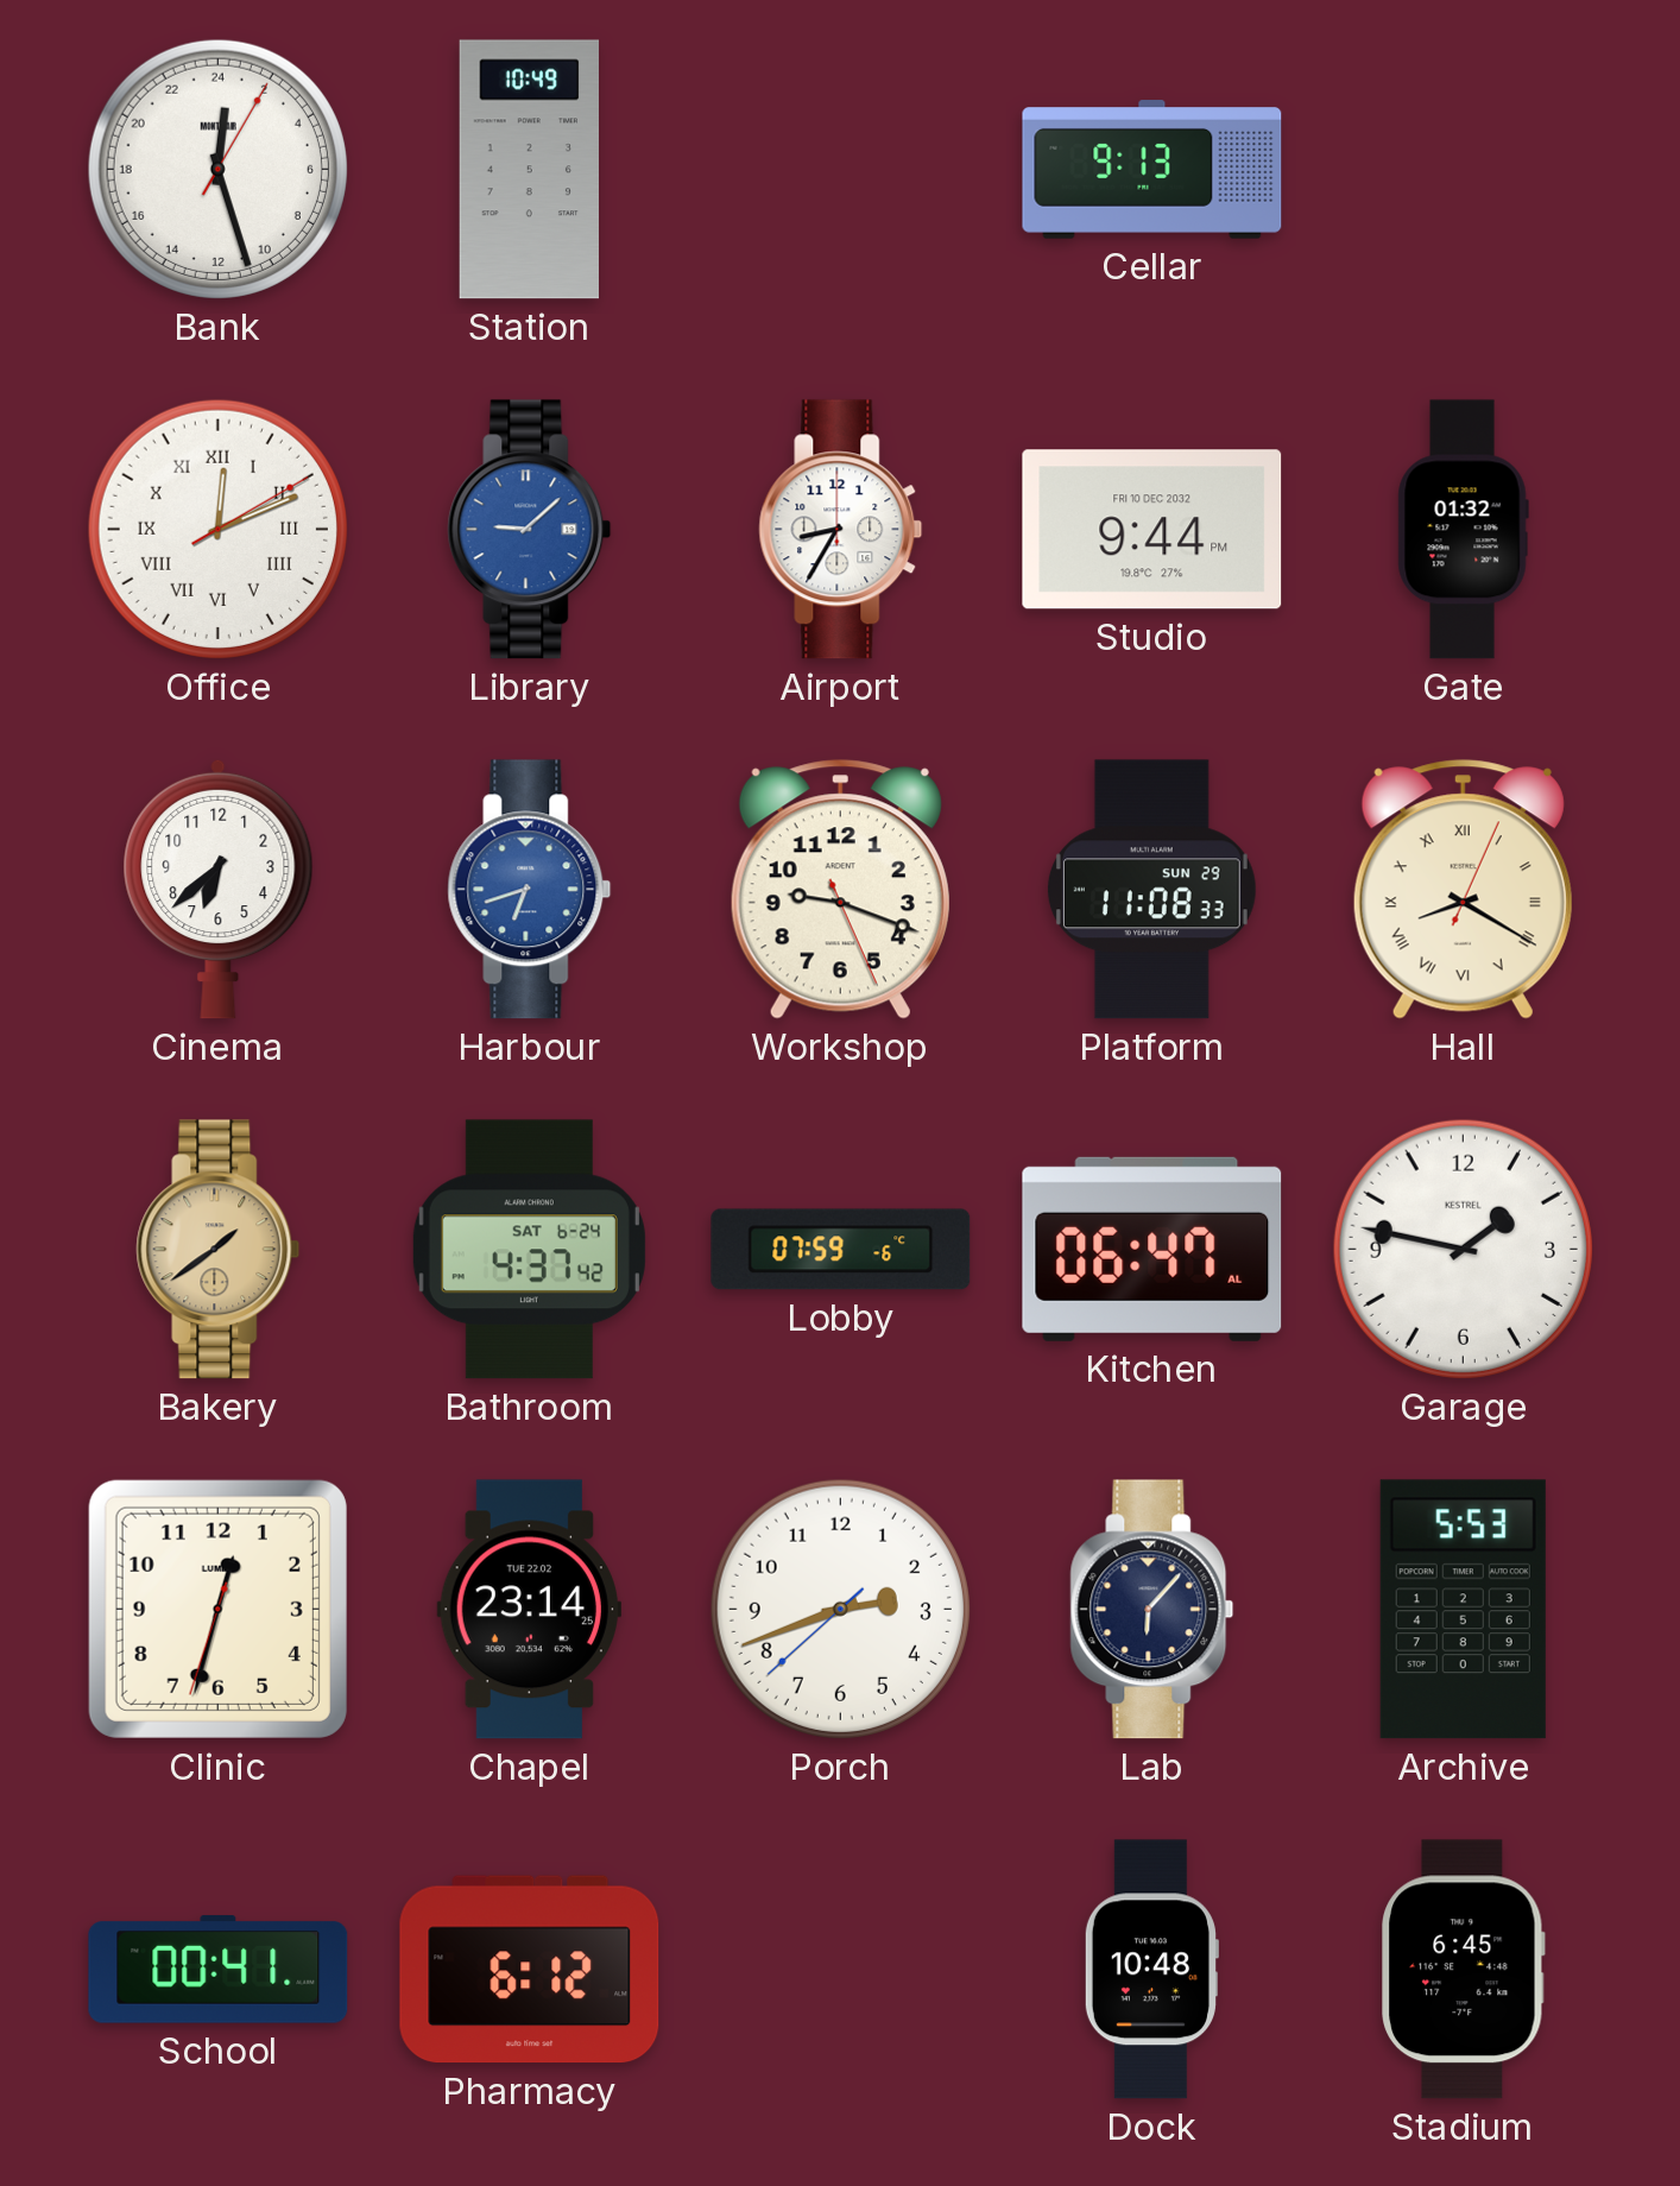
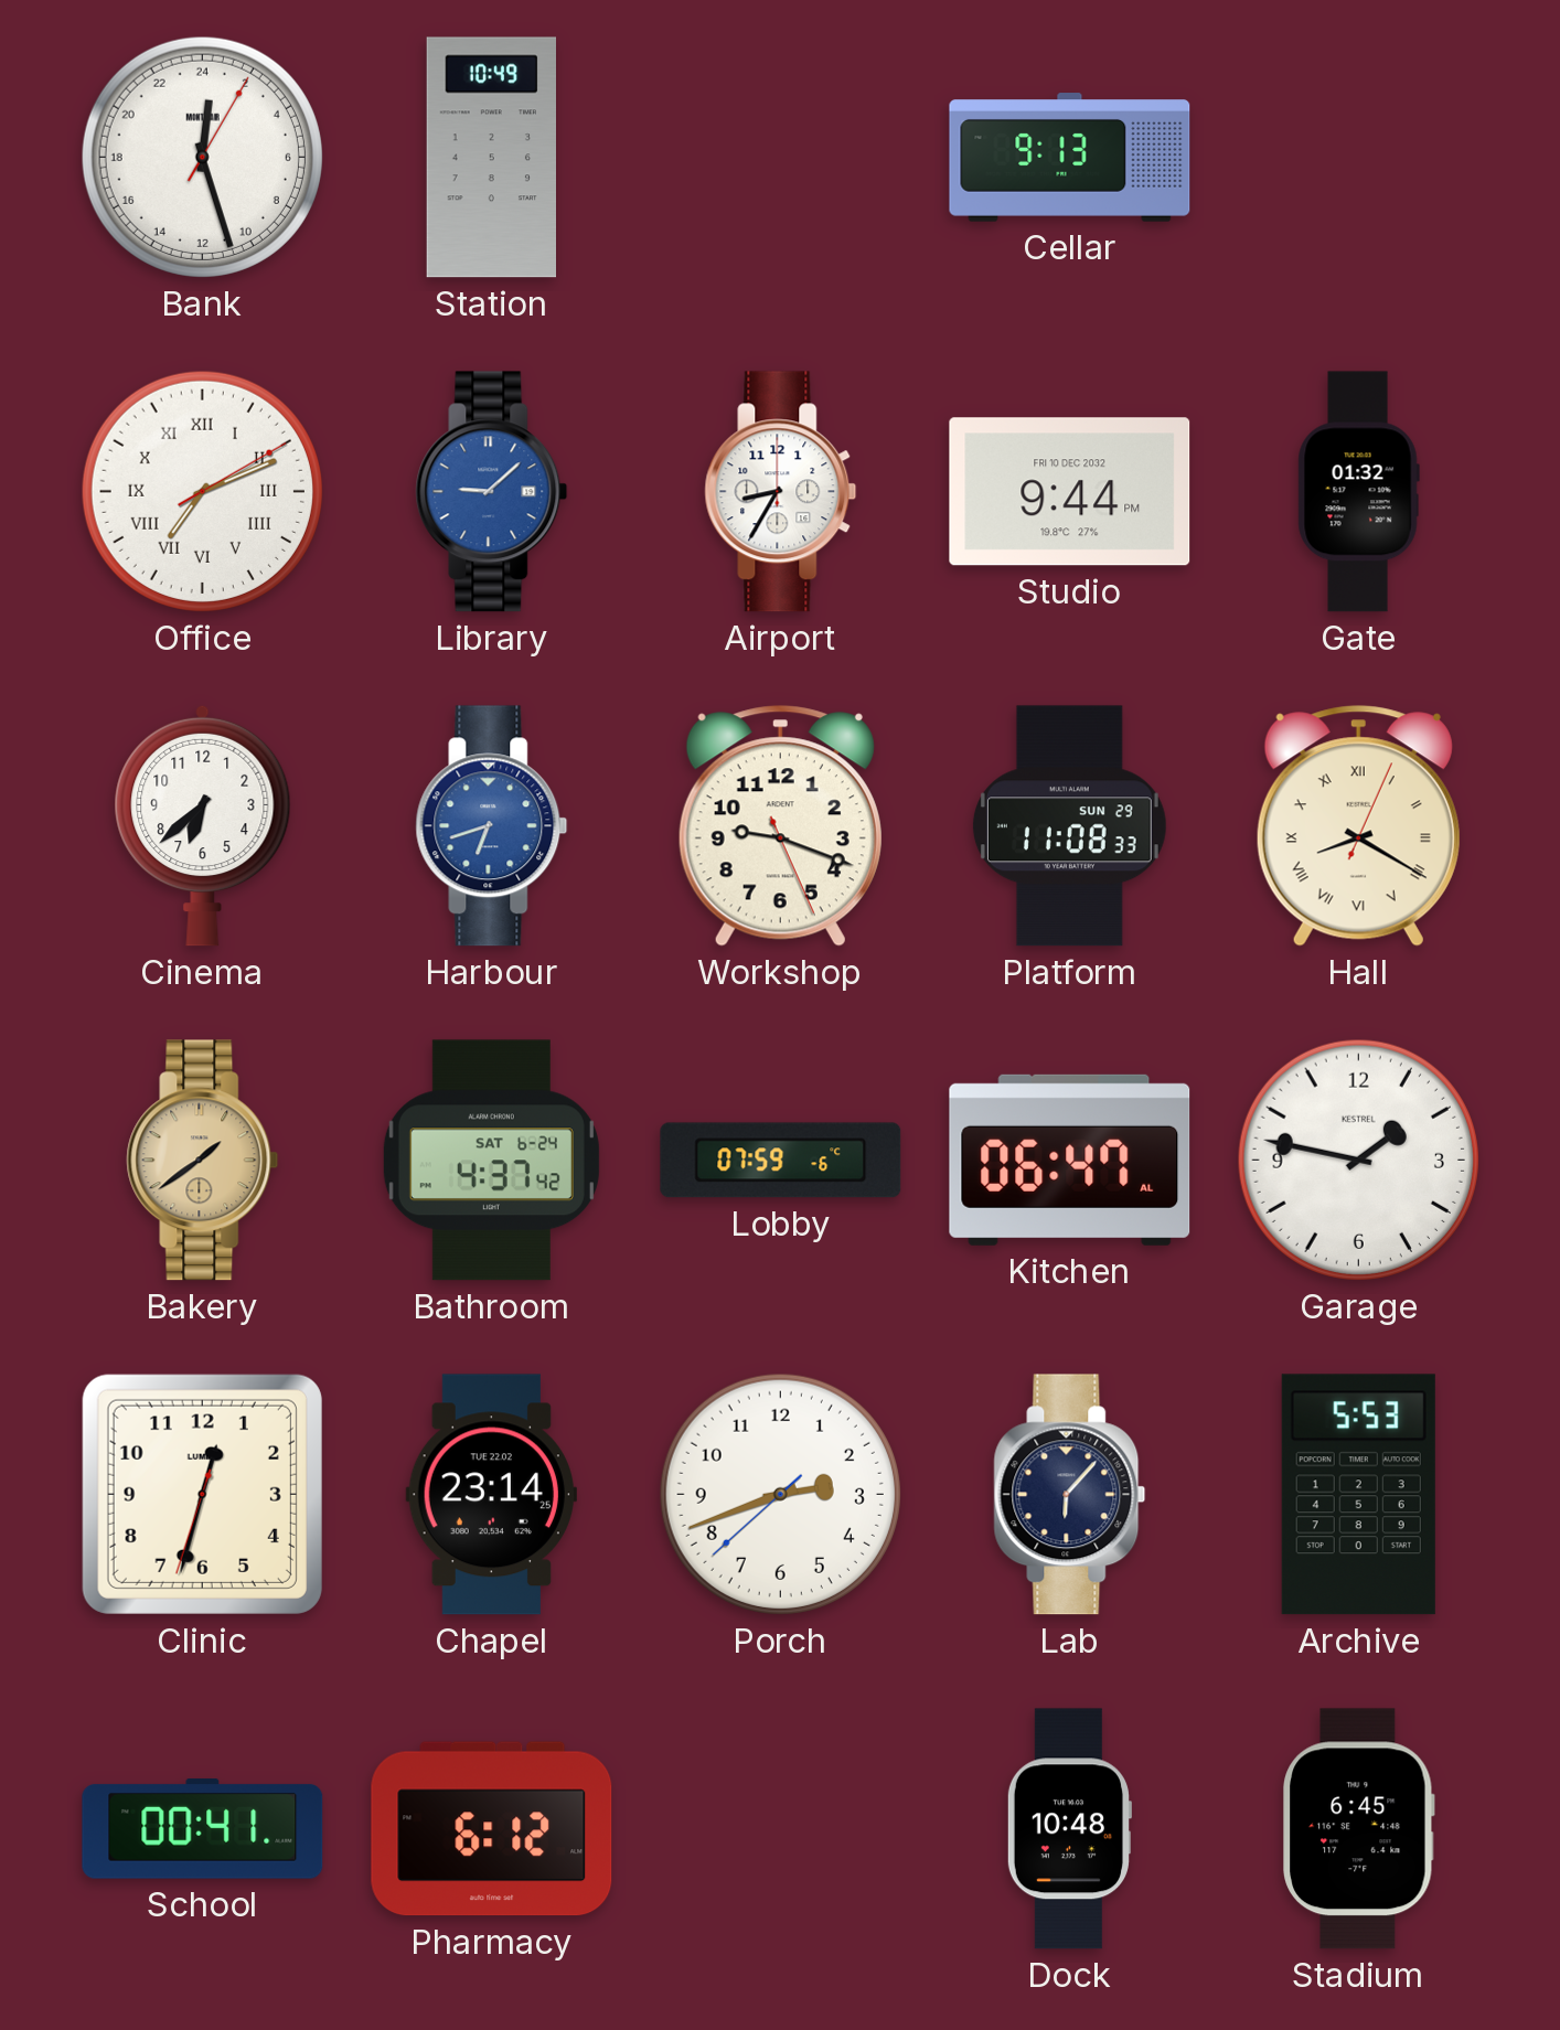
Office: 12:11 -> 7:11
